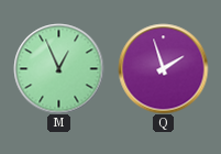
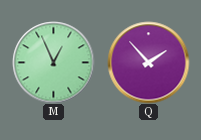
Q: 1:57 -> 1:53
